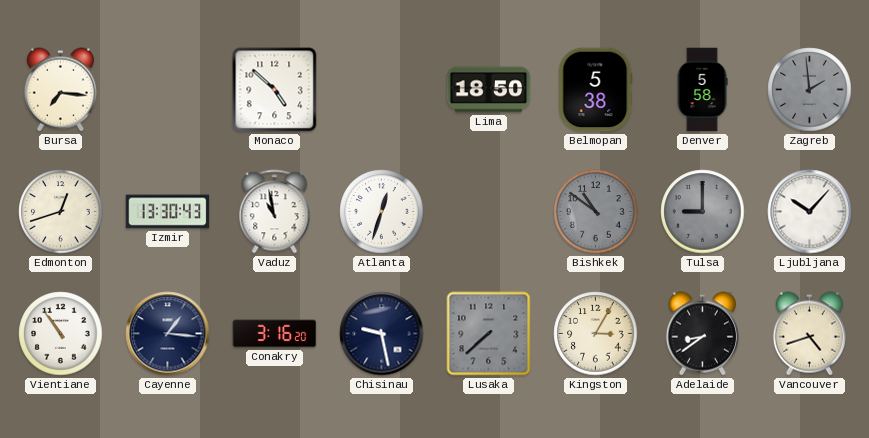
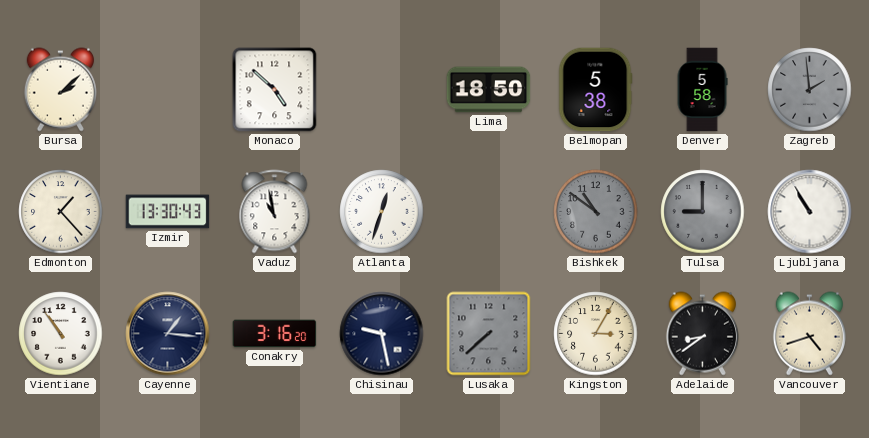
Bursa: 7:16 -> 2:08
Edmonton: 12:42 -> 1:23
Ljubljana: 10:07 -> 10:55
